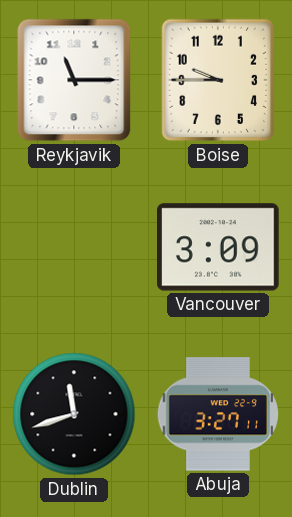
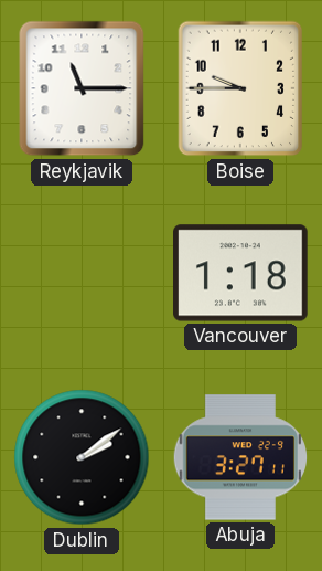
Vancouver: 3:09 -> 1:18
Dublin: 11:42 -> 2:09
